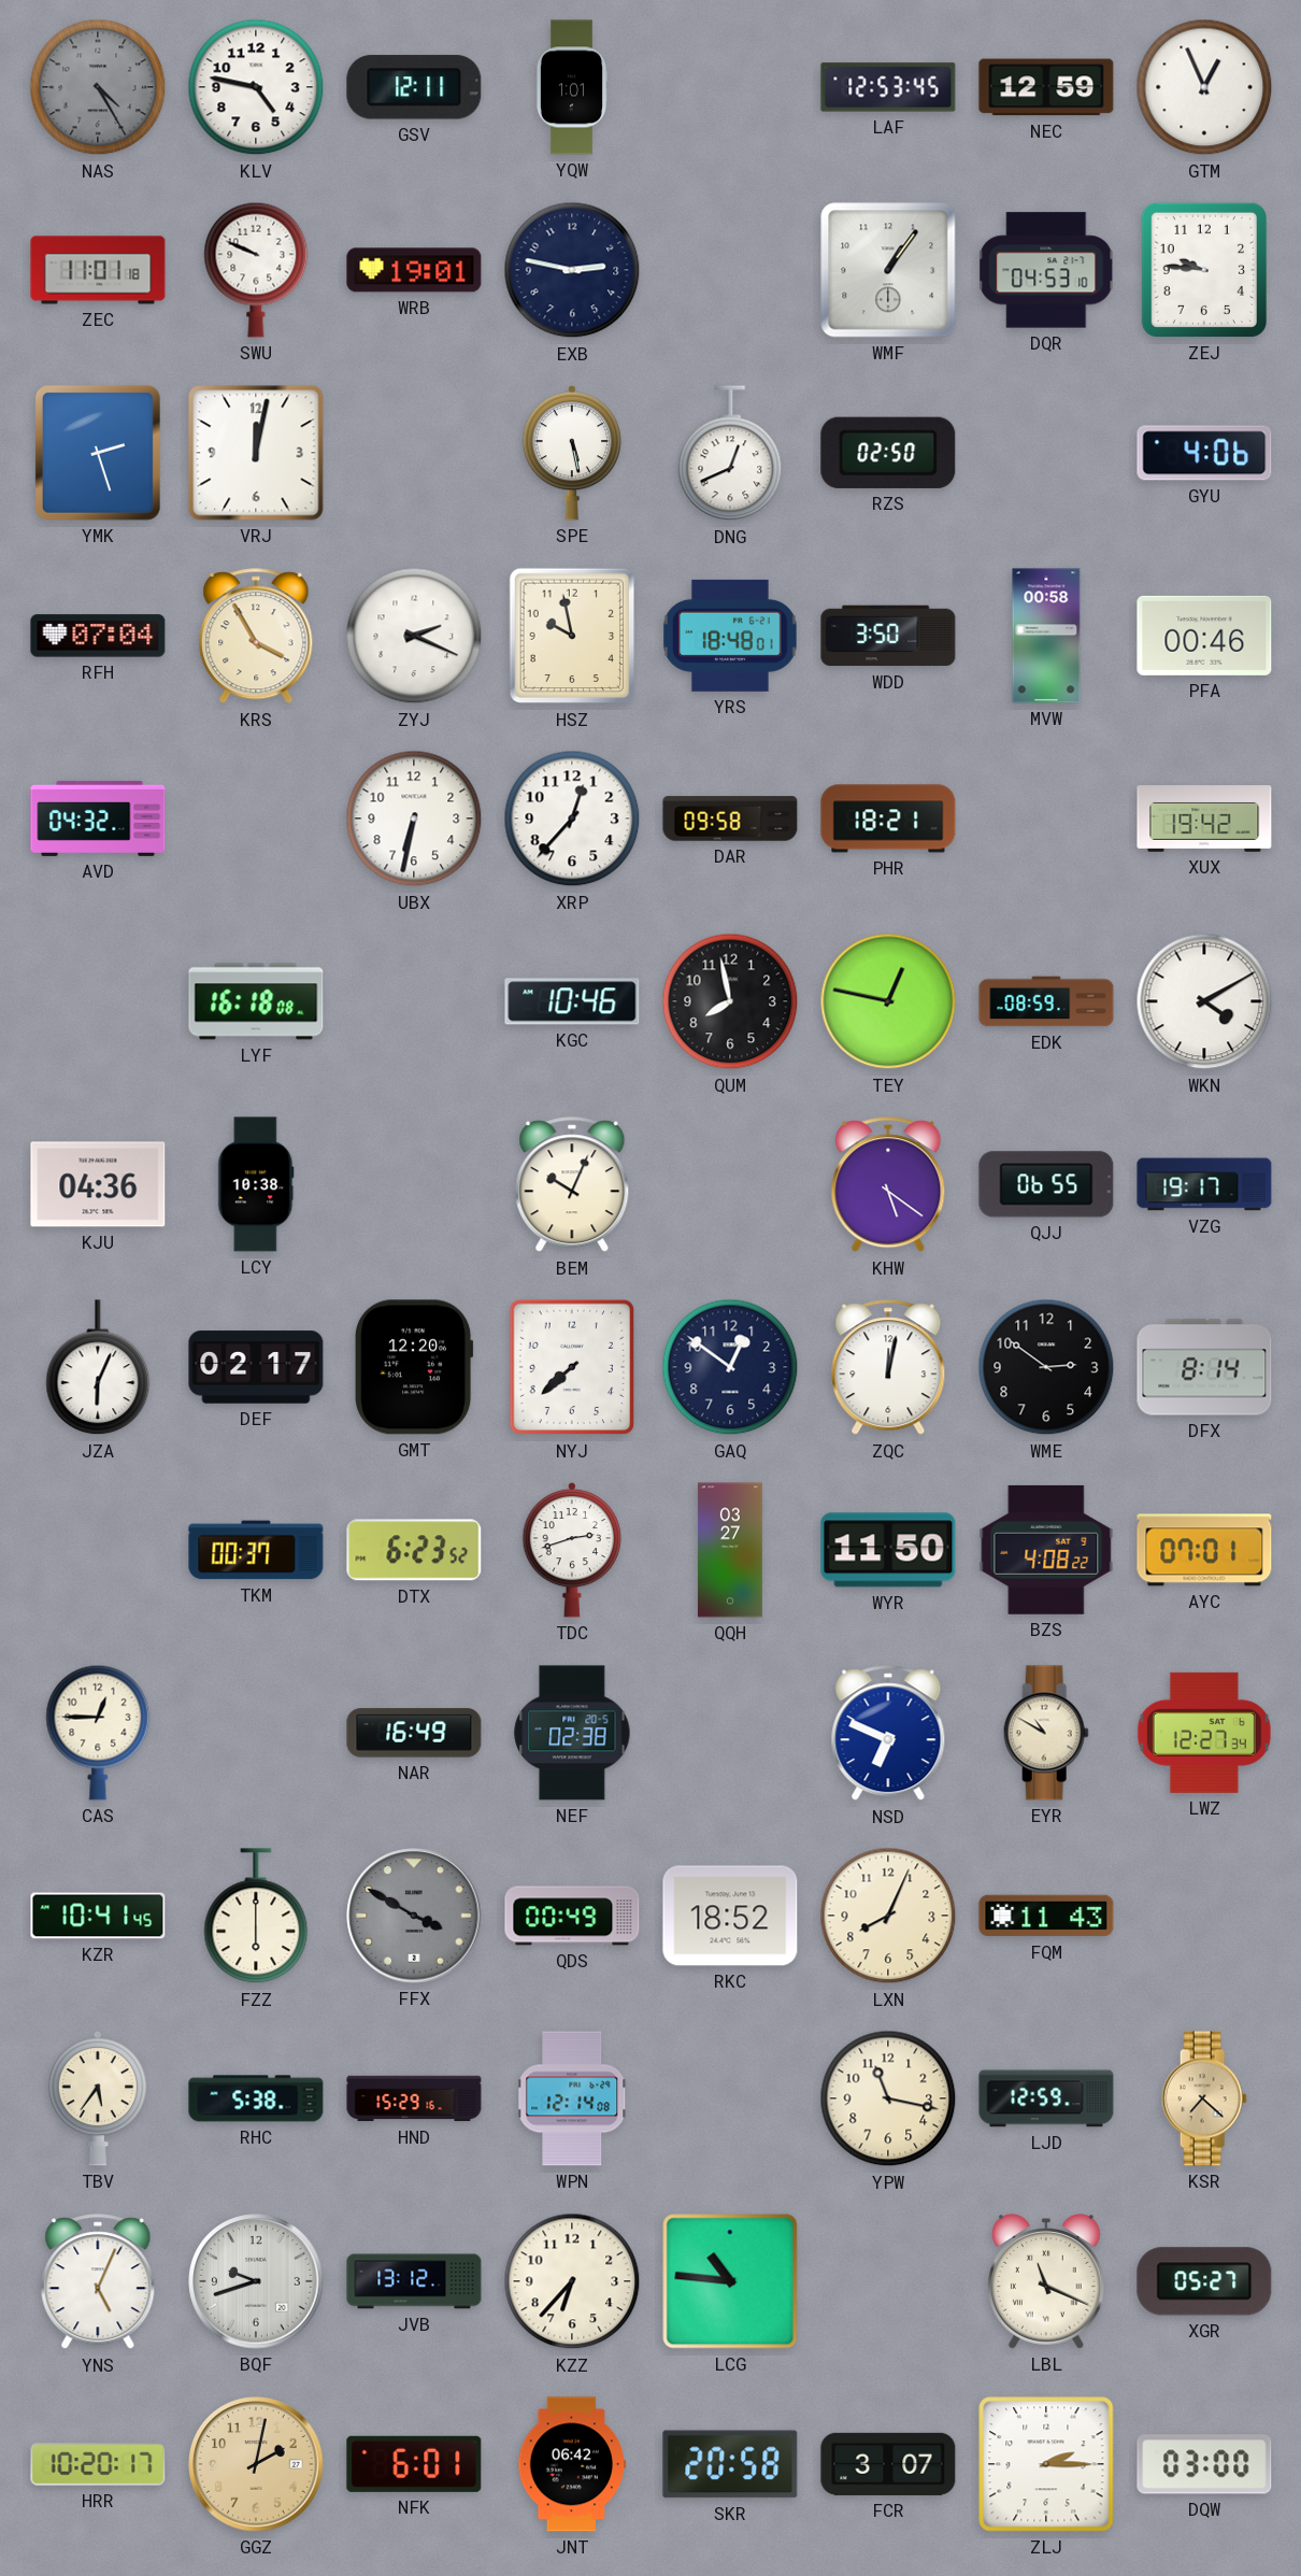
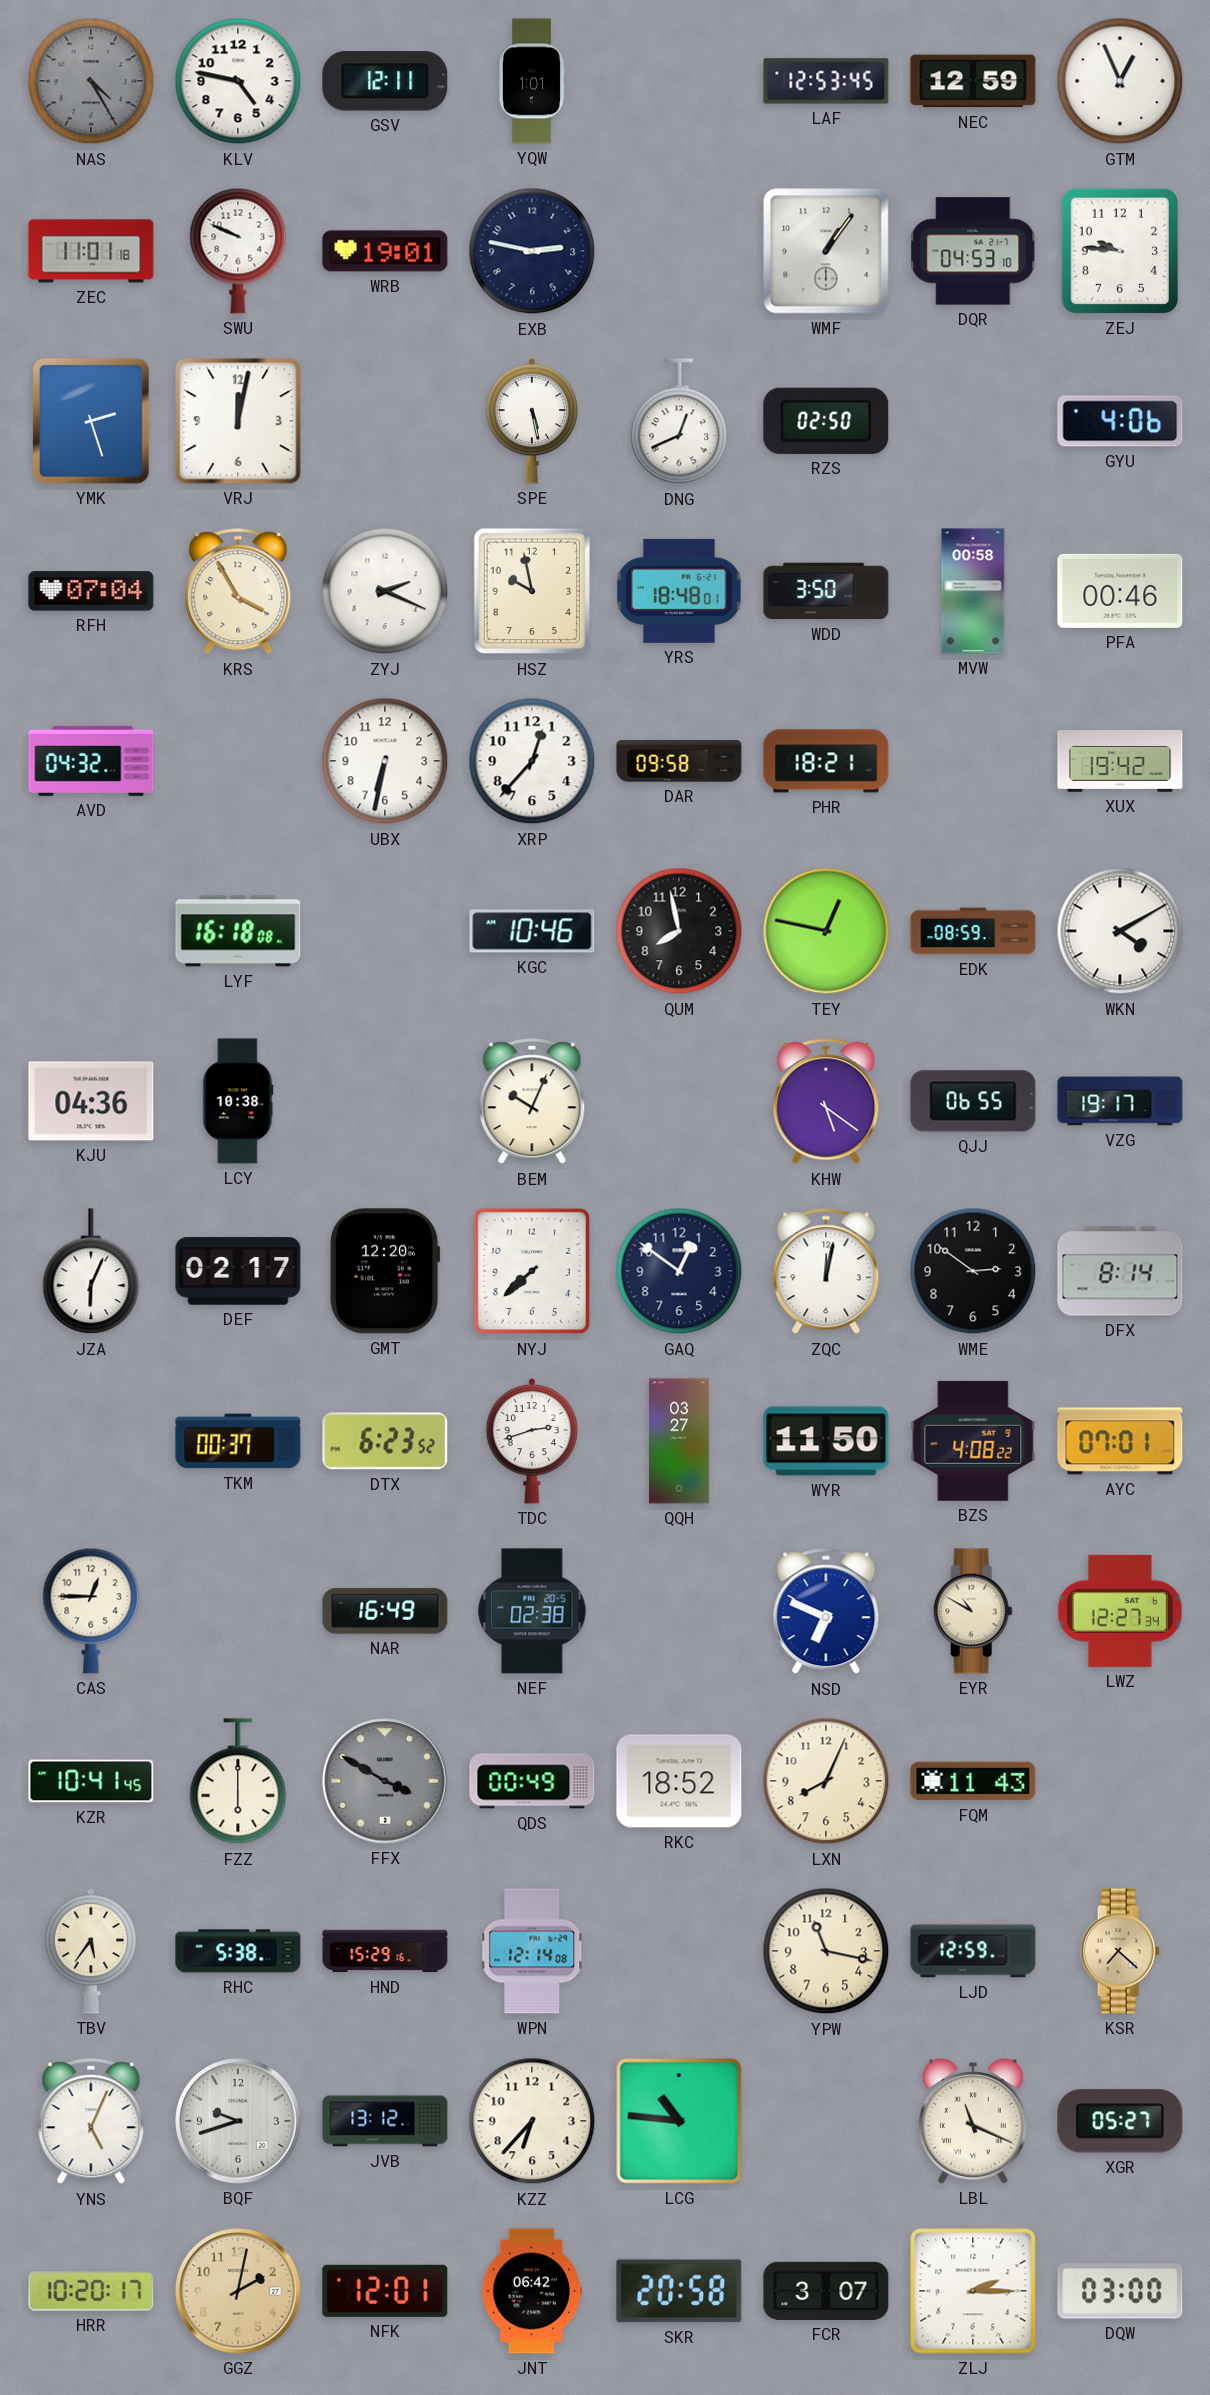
NFK: 6:01 -> 12:01
